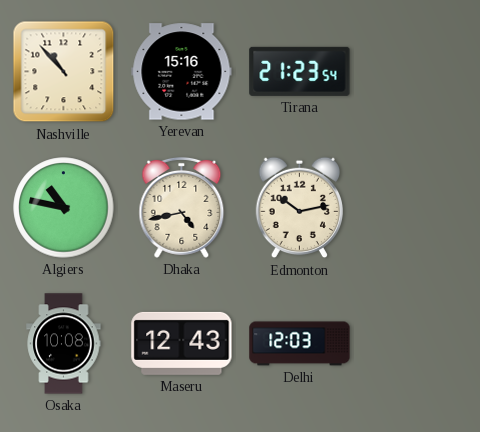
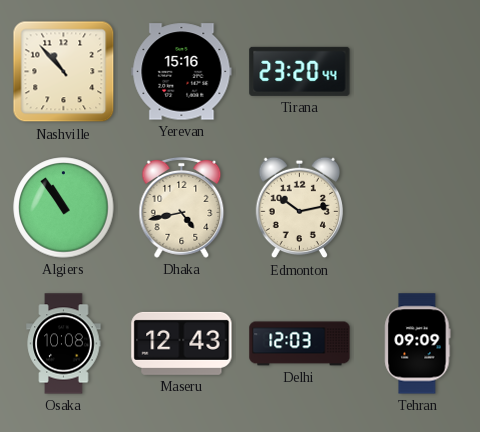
Tirana: 21:23 -> 23:20
Algiers: 10:47 -> 10:54
Tehran: none -> 09:09
